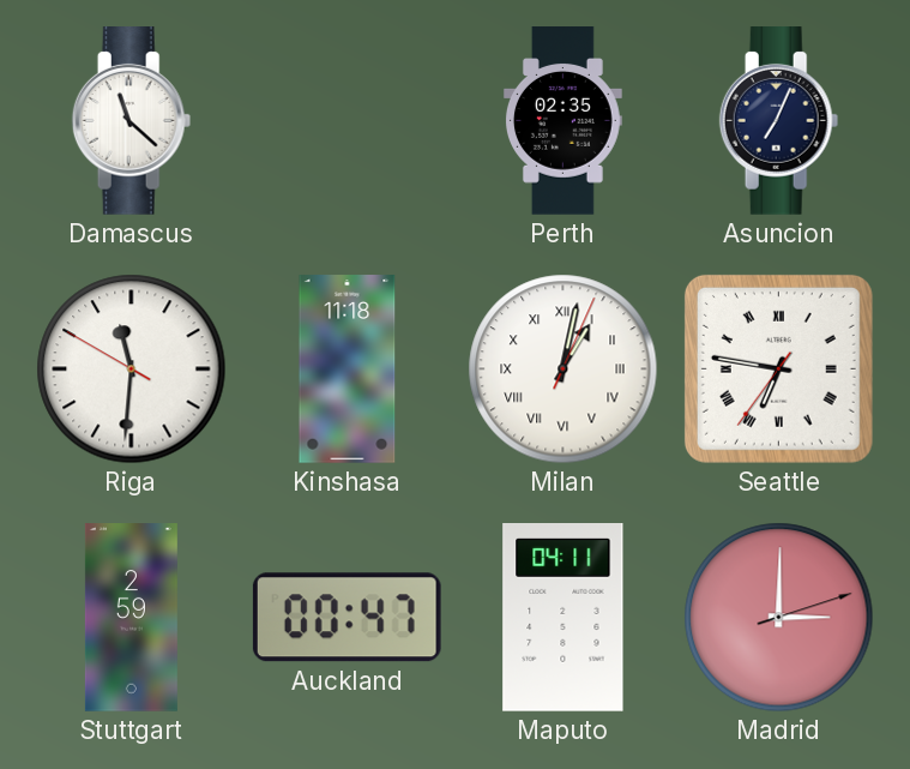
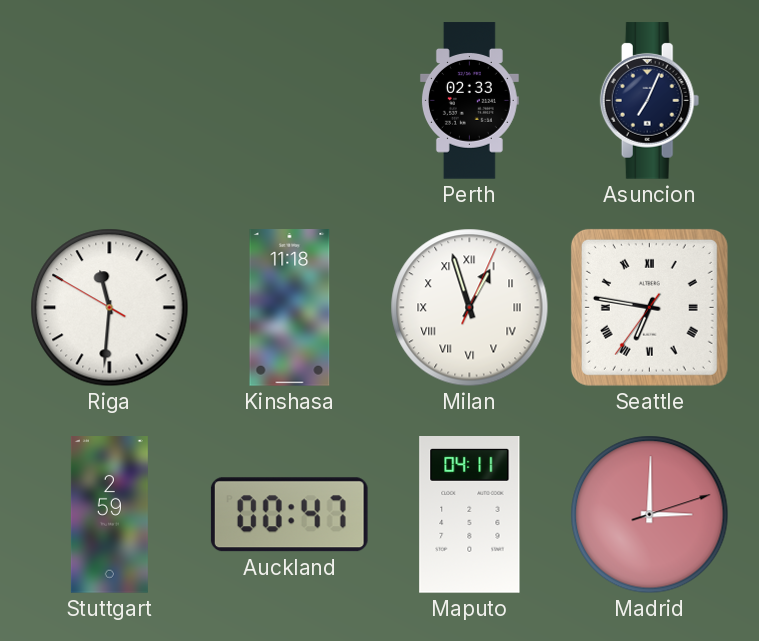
Damascus: 11:22 -> none
Perth: 02:35 -> 02:33
Milan: 1:02 -> 12:57
